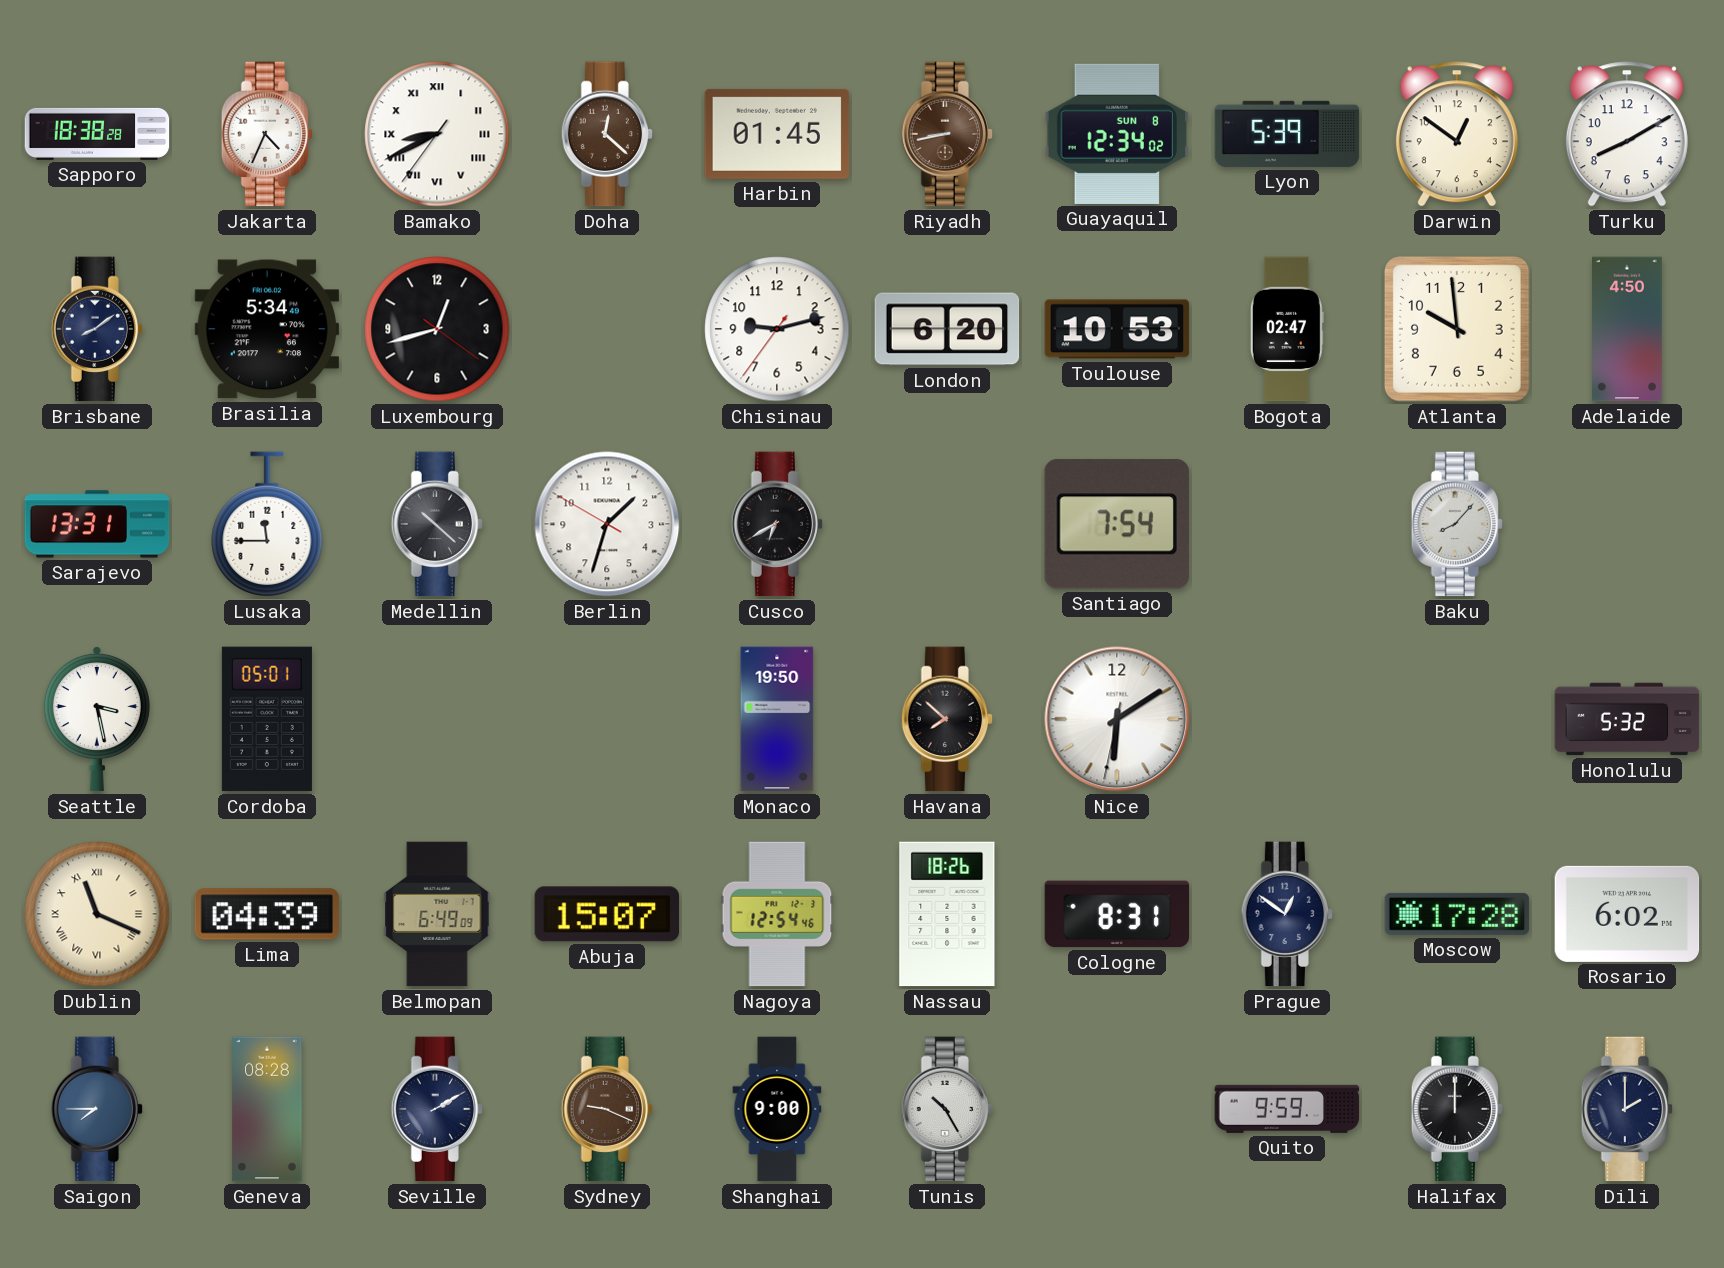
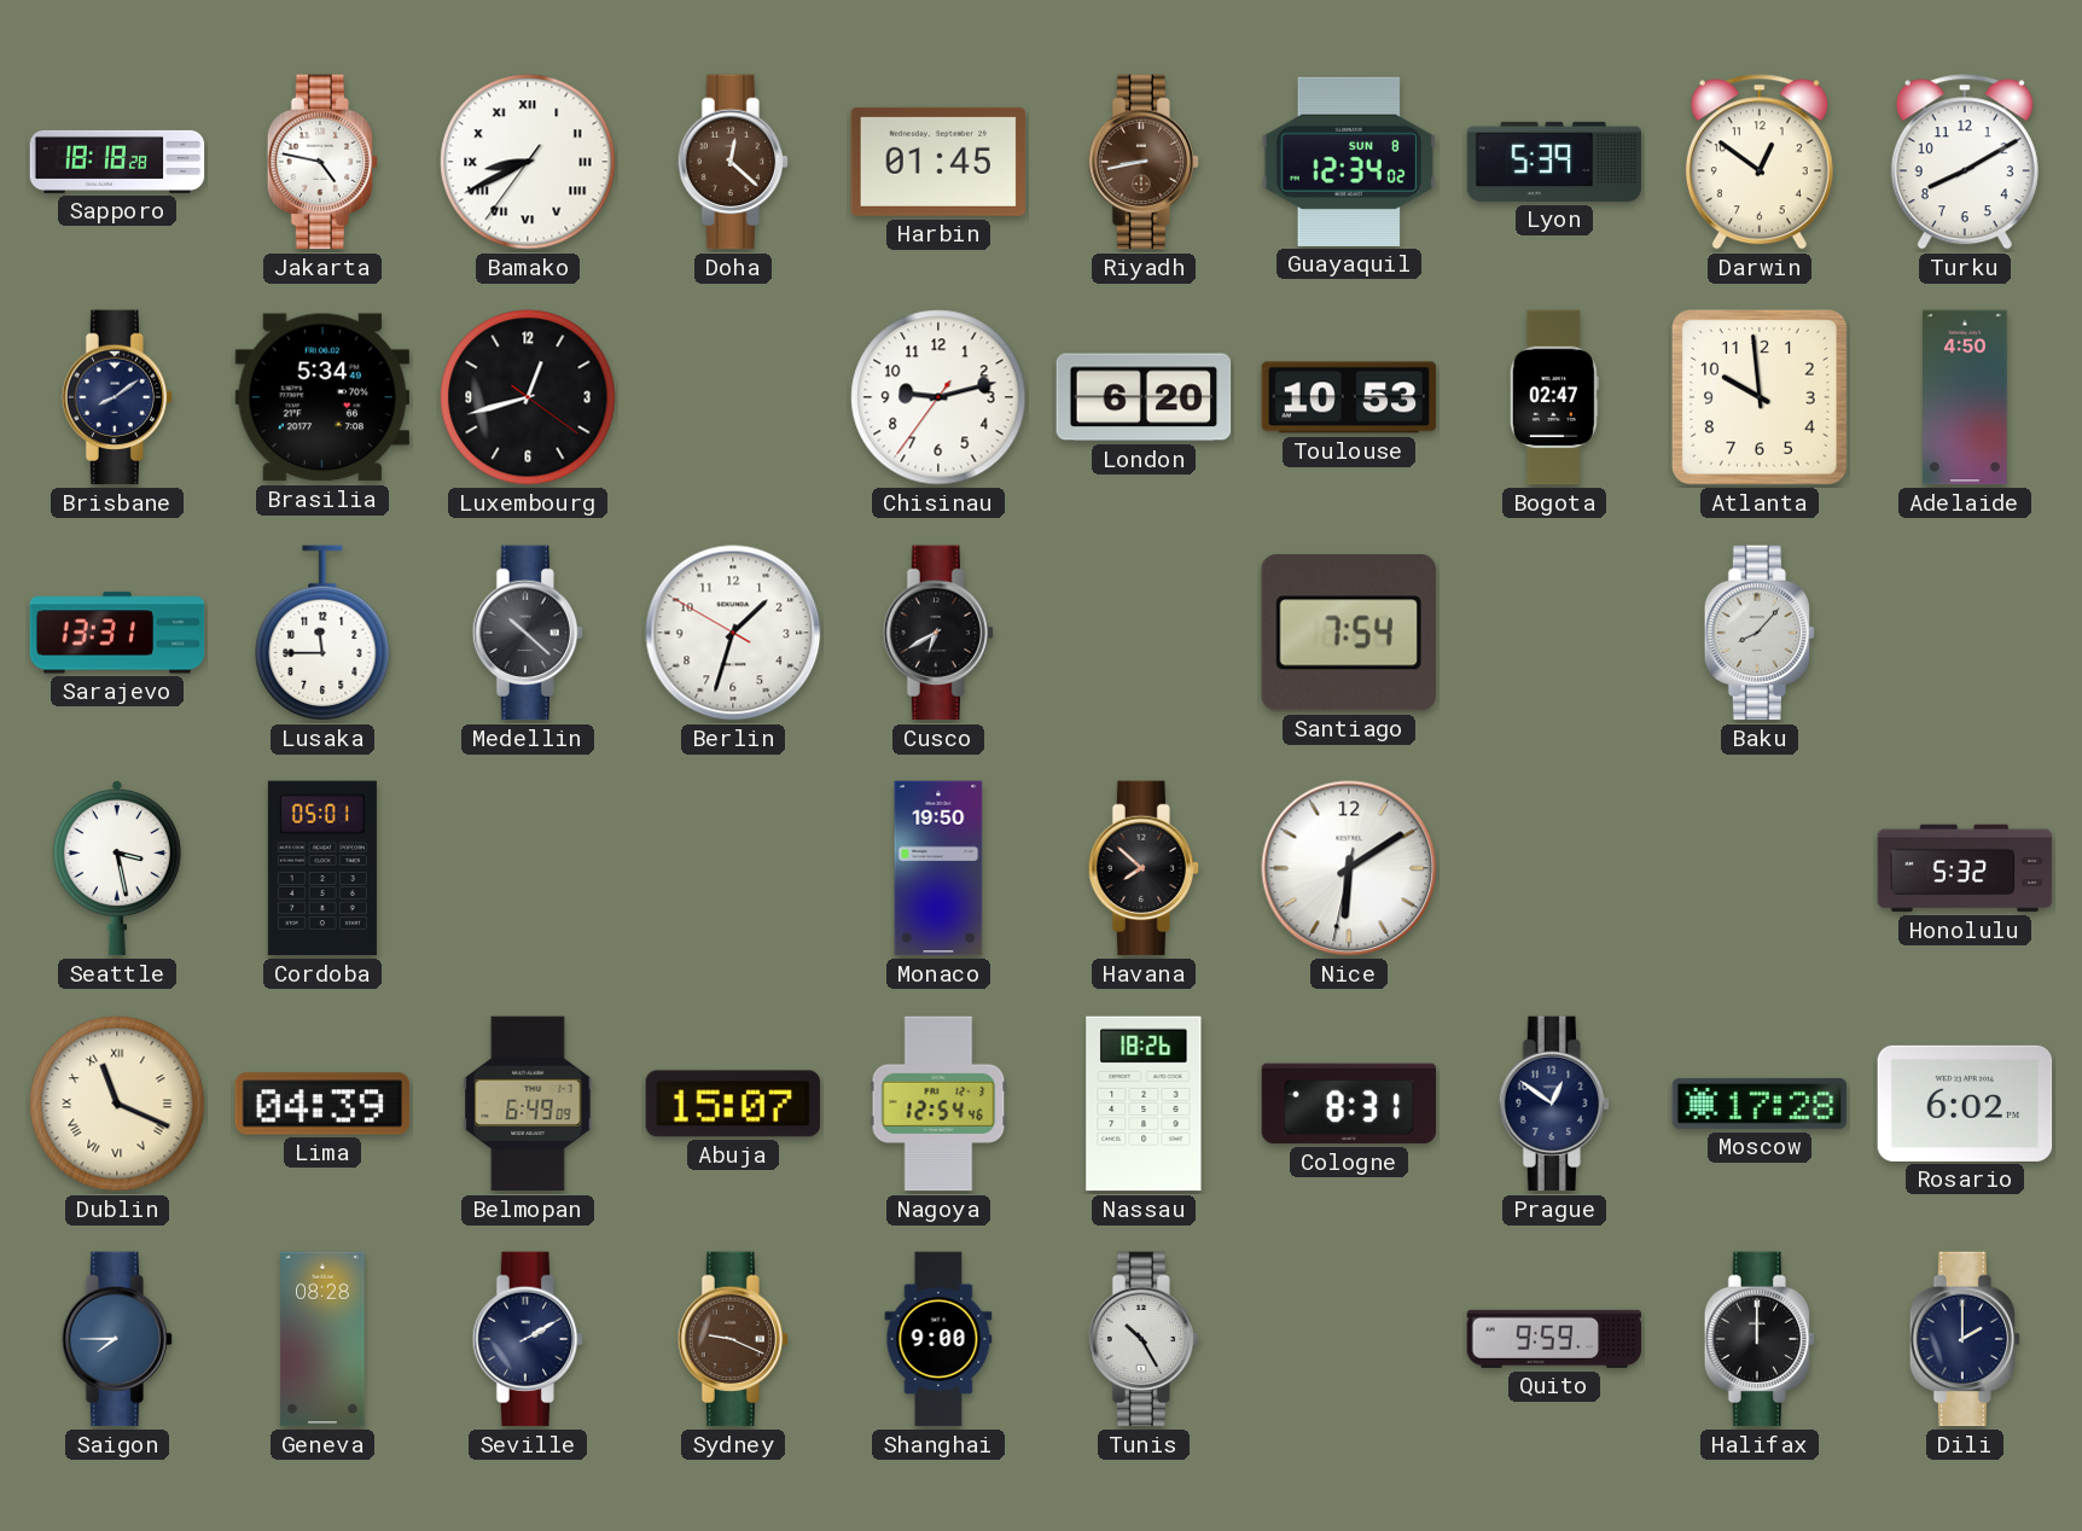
Sapporo: 18:38 -> 18:18
Jakarta: 4:34 -> 4:47
